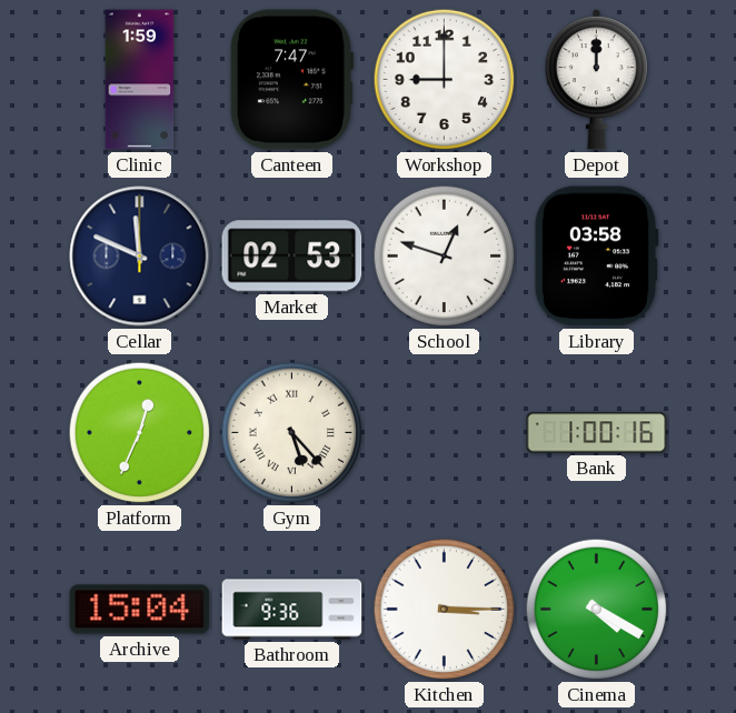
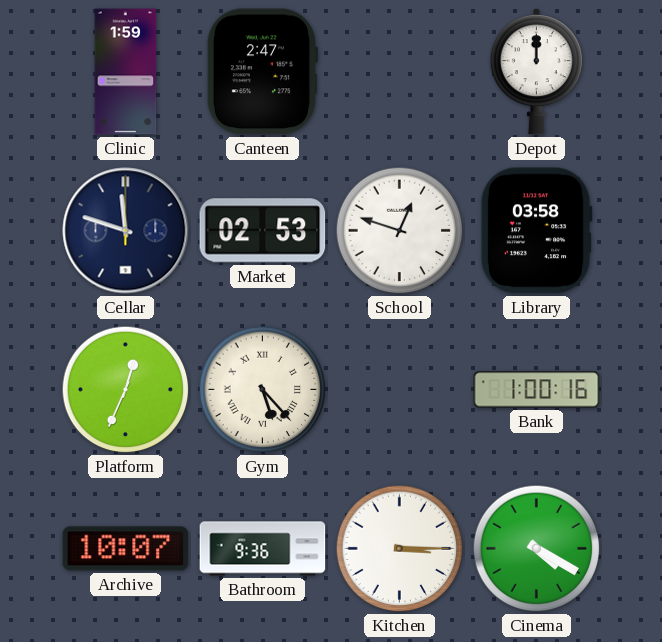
Canteen: 7:47 -> 2:47
Workshop: 9:00 -> none
Cellar: 11:49 -> 11:48
Archive: 15:04 -> 10:07
